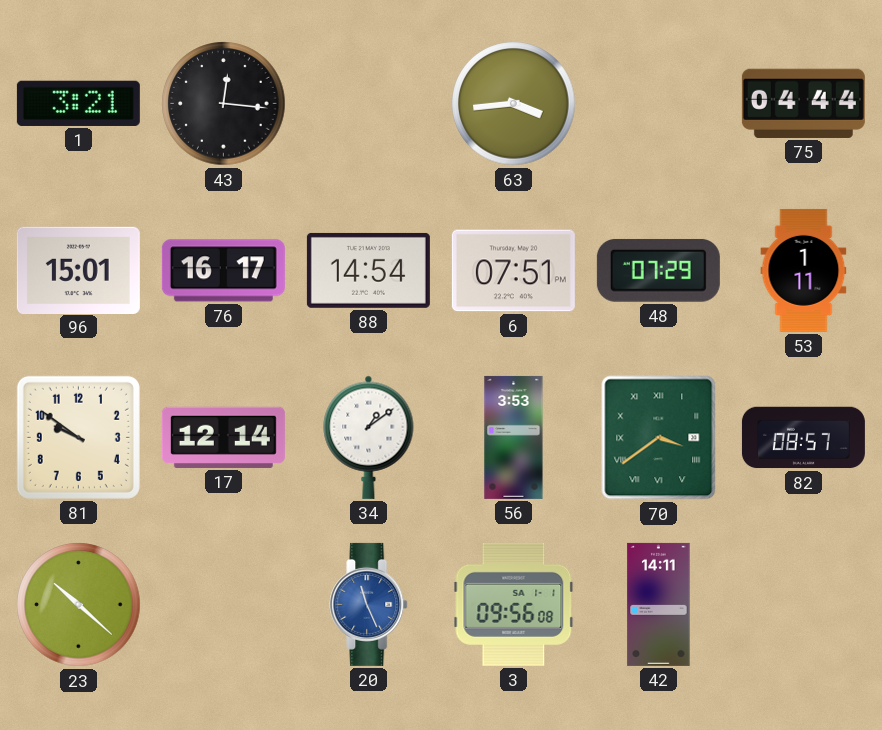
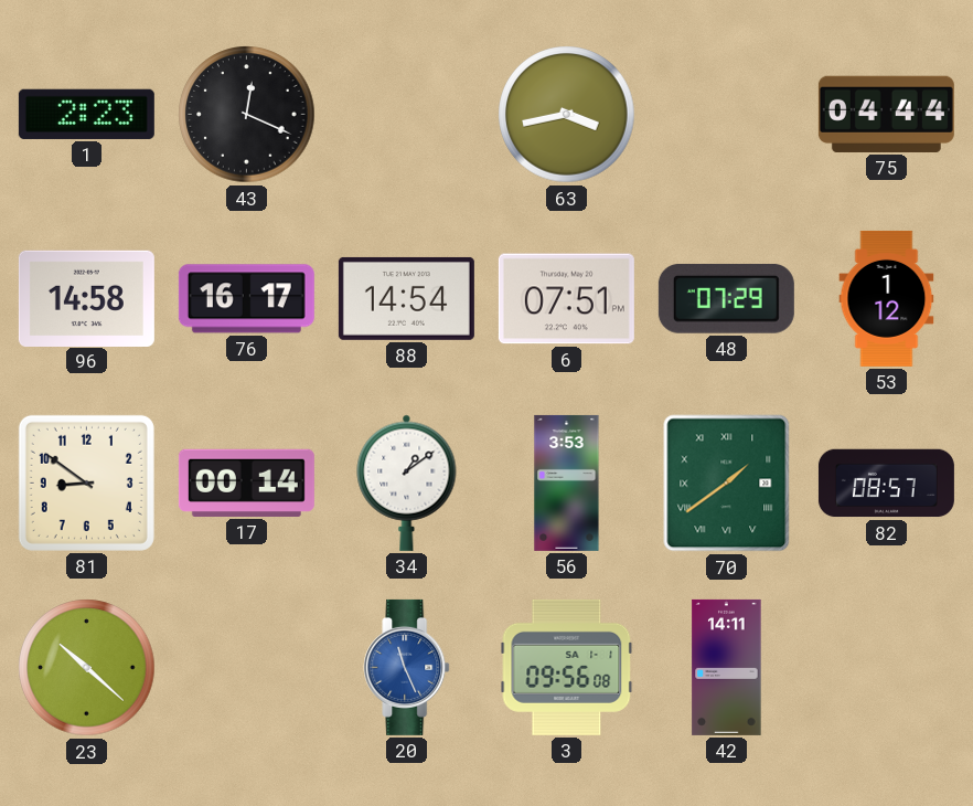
1: 3:21 -> 2:23
43: 12:16 -> 12:19
63: 3:44 -> 3:43
96: 15:01 -> 14:58
53: 1:11 -> 1:12
81: 9:51 -> 8:51
17: 12:14 -> 00:14
70: 3:39 -> 1:39
